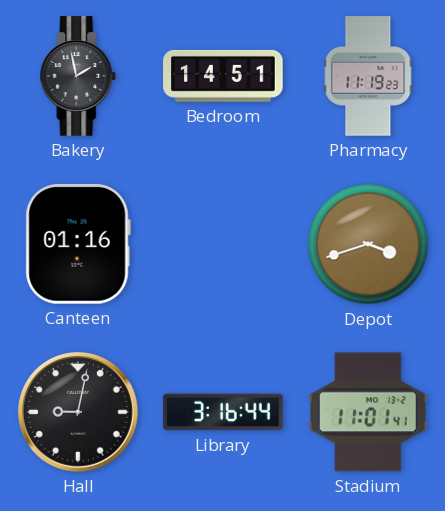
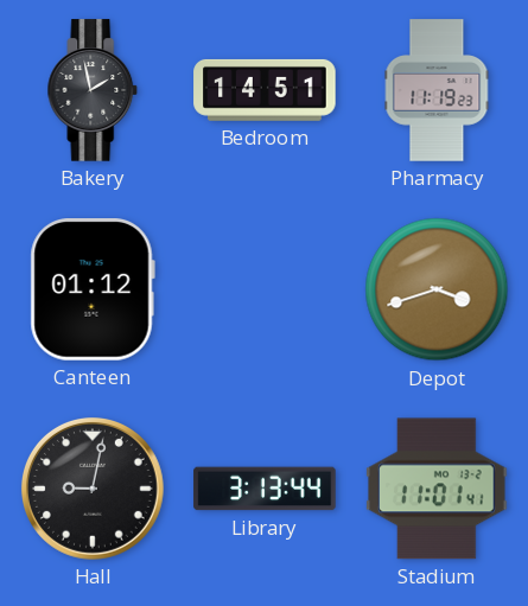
Canteen: 01:16 -> 01:12
Library: 3:16 -> 3:13
